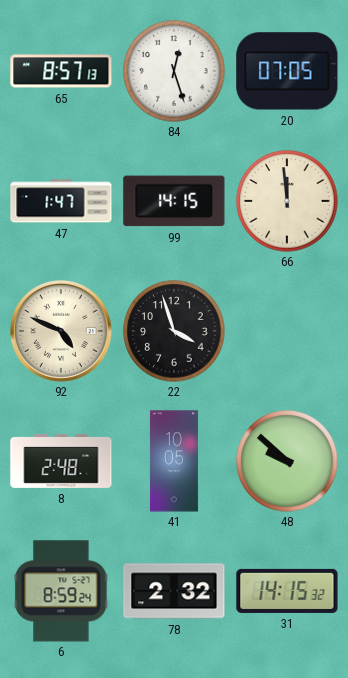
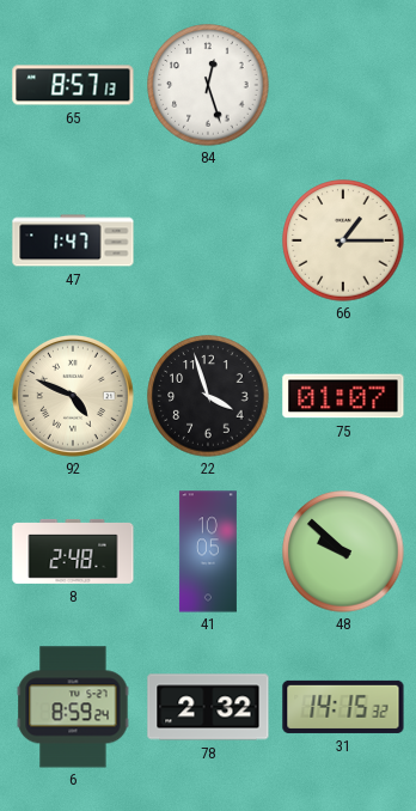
20: 07:05 -> none
99: 14:15 -> none
66: 11:59 -> 1:15
75: none -> 01:07
